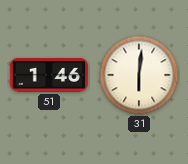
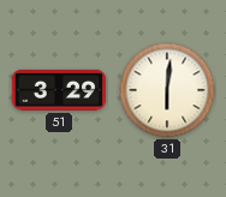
51: 1:46 -> 3:29
